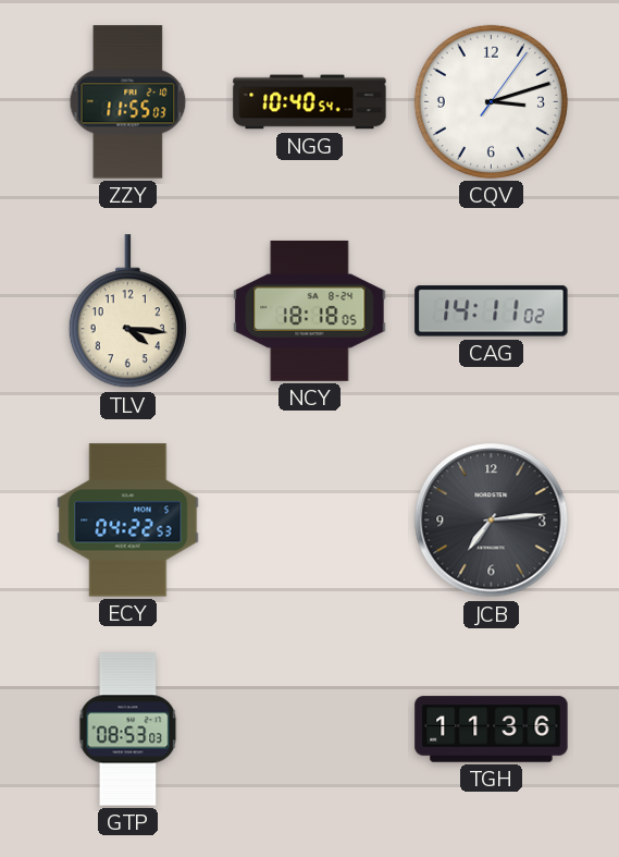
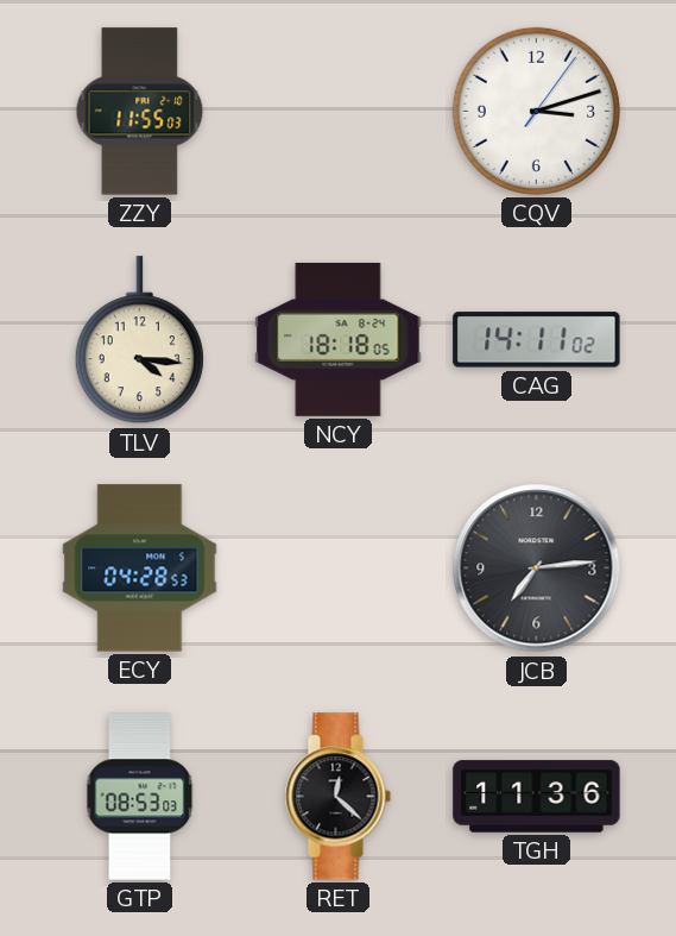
NGG: 10:40 -> none
ECY: 04:22 -> 04:28
RET: none -> 12:22
